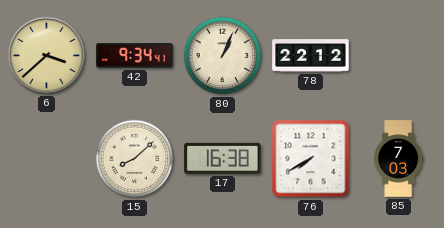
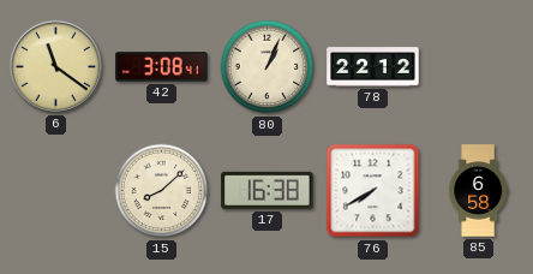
6: 3:38 -> 11:21
42: 9:34 -> 3:08
85: 7:03 -> 6:58
